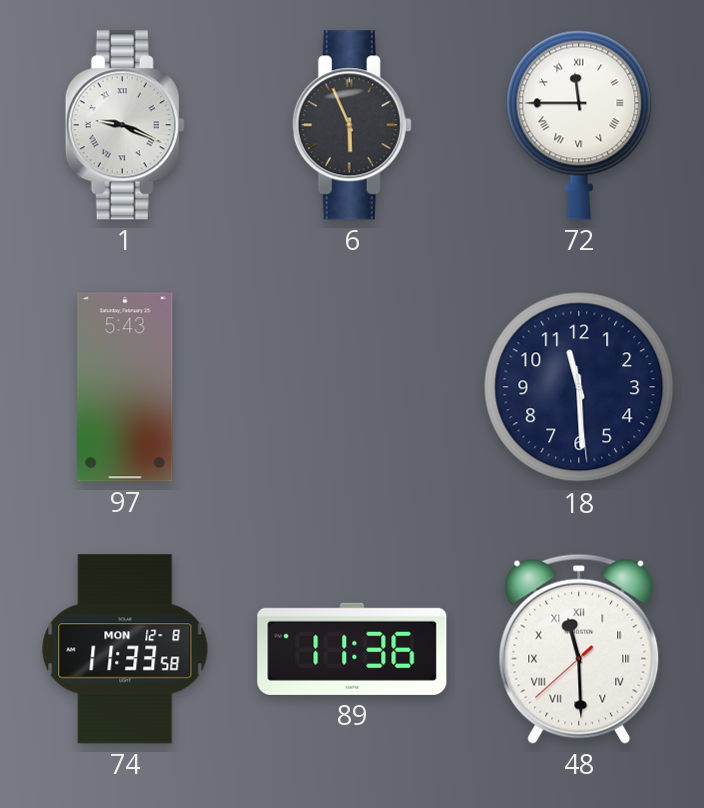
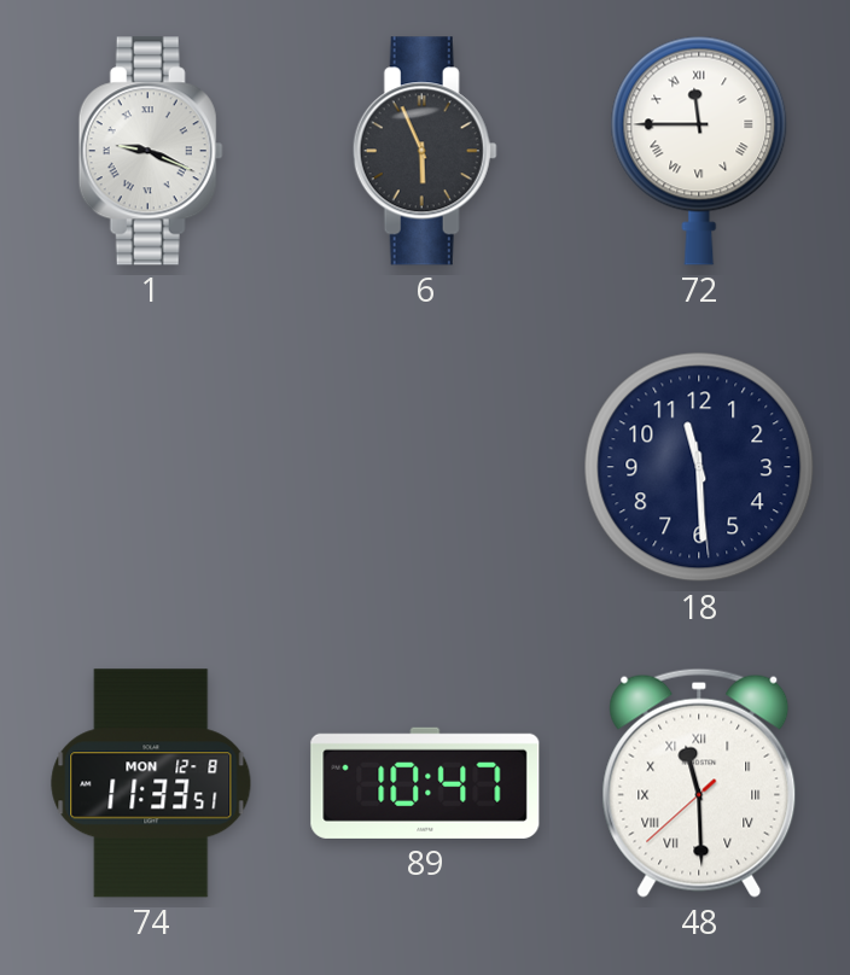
97: 5:43 -> none
74: 11:33:58 -> 11:33:51
89: 11:36 -> 10:47
